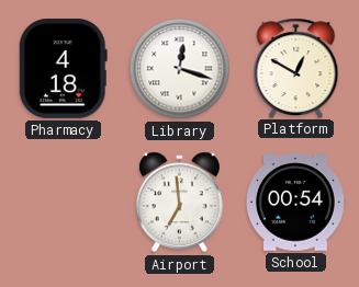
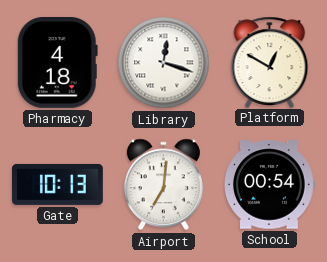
Gate: none -> 10:13
Airport: 6:59 -> 7:01
